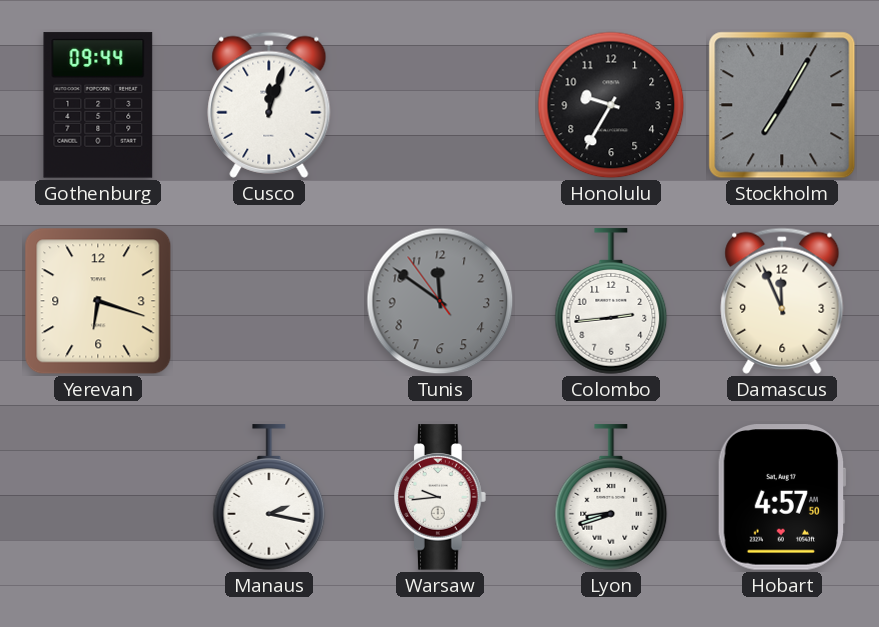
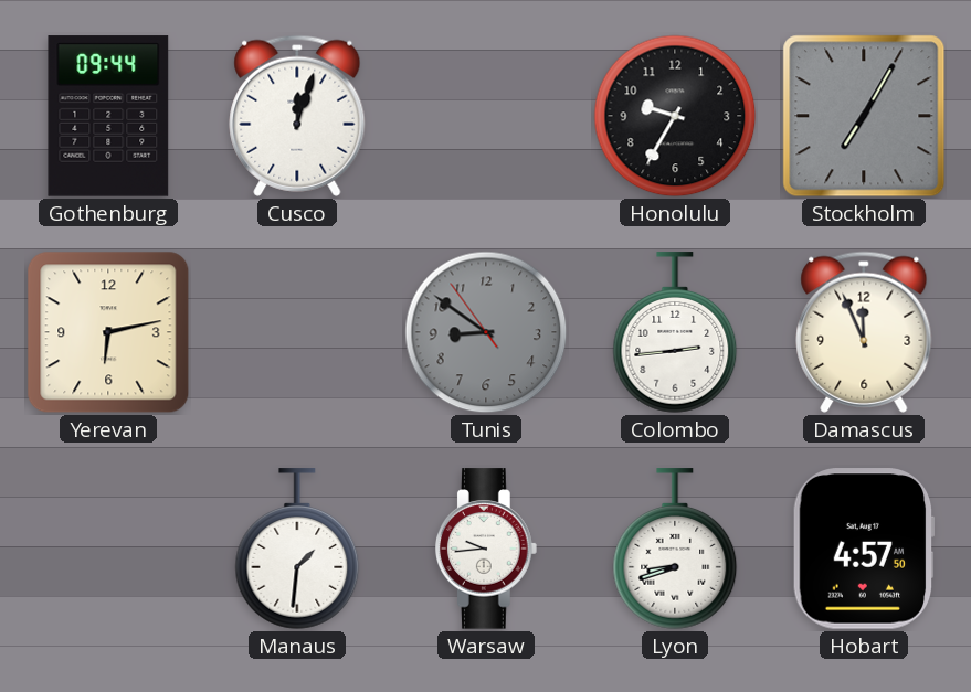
Yerevan: 6:18 -> 6:13
Tunis: 11:50 -> 8:50
Manaus: 2:17 -> 1:31
